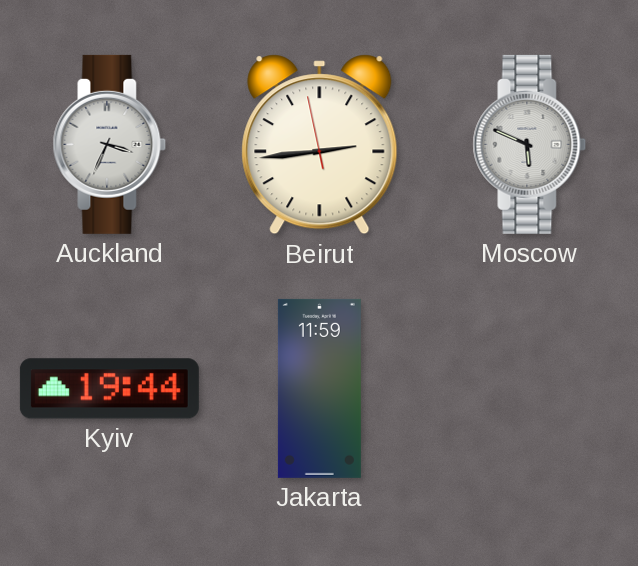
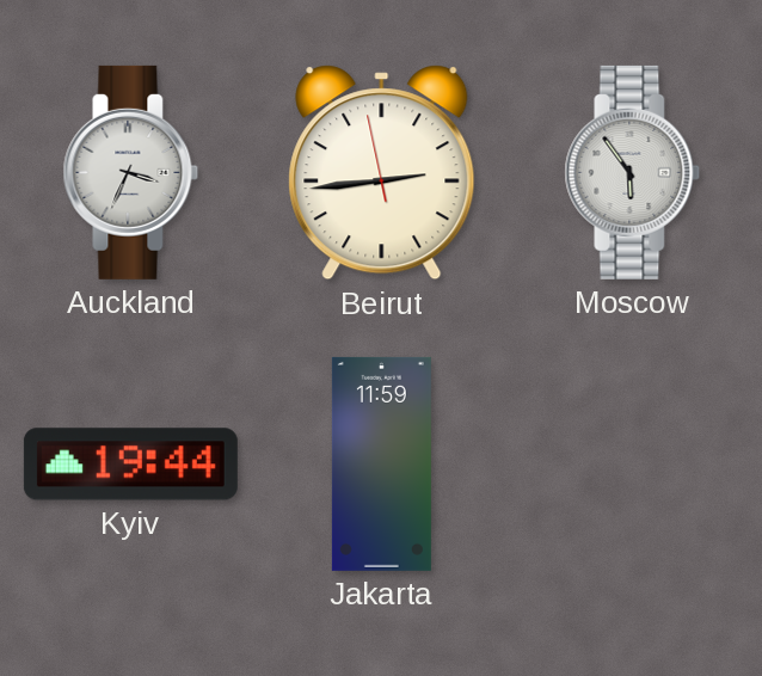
Moscow: 5:49 -> 5:54
